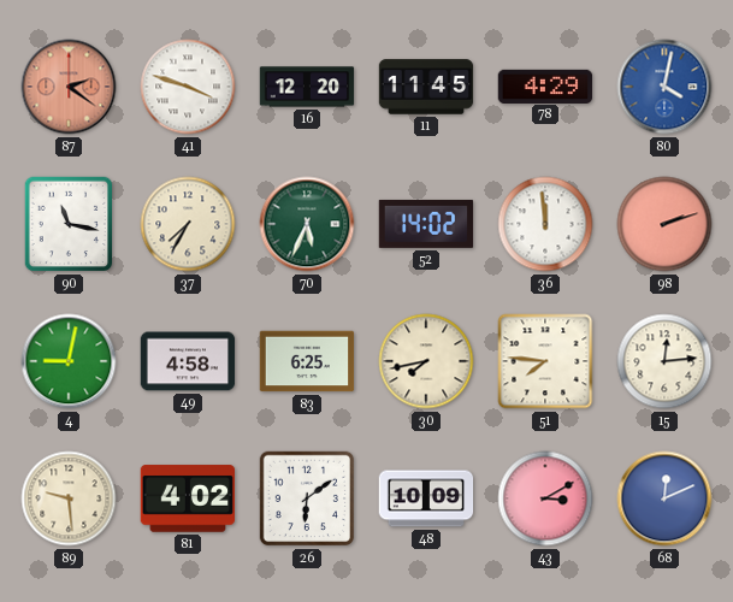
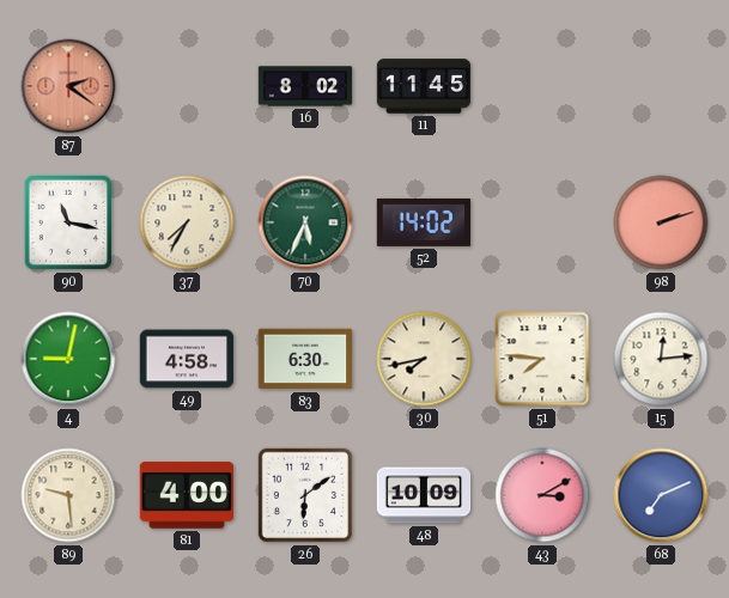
41: 3:48 -> none
16: 12:20 -> 8:02
78: 4:29 -> none
80: 4:02 -> none
36: 11:59 -> none
83: 6:25 -> 6:30
81: 4:02 -> 4:00
68: 12:11 -> 7:11
